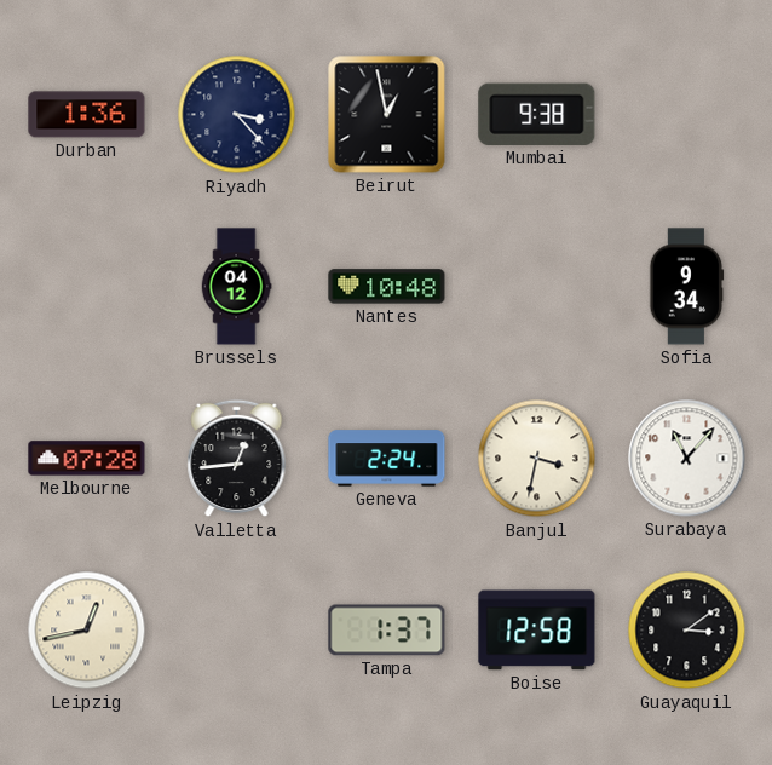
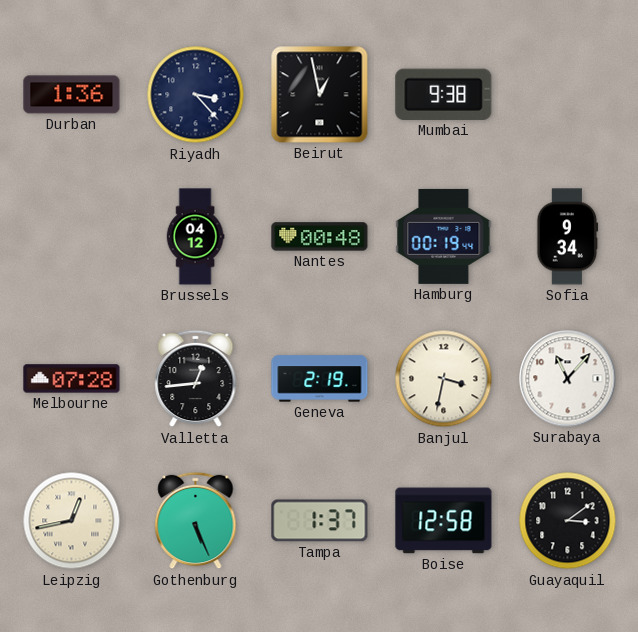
Nantes: 10:48 -> 00:48
Hamburg: none -> 00:19
Geneva: 2:24 -> 2:19
Gothenburg: none -> 5:26
